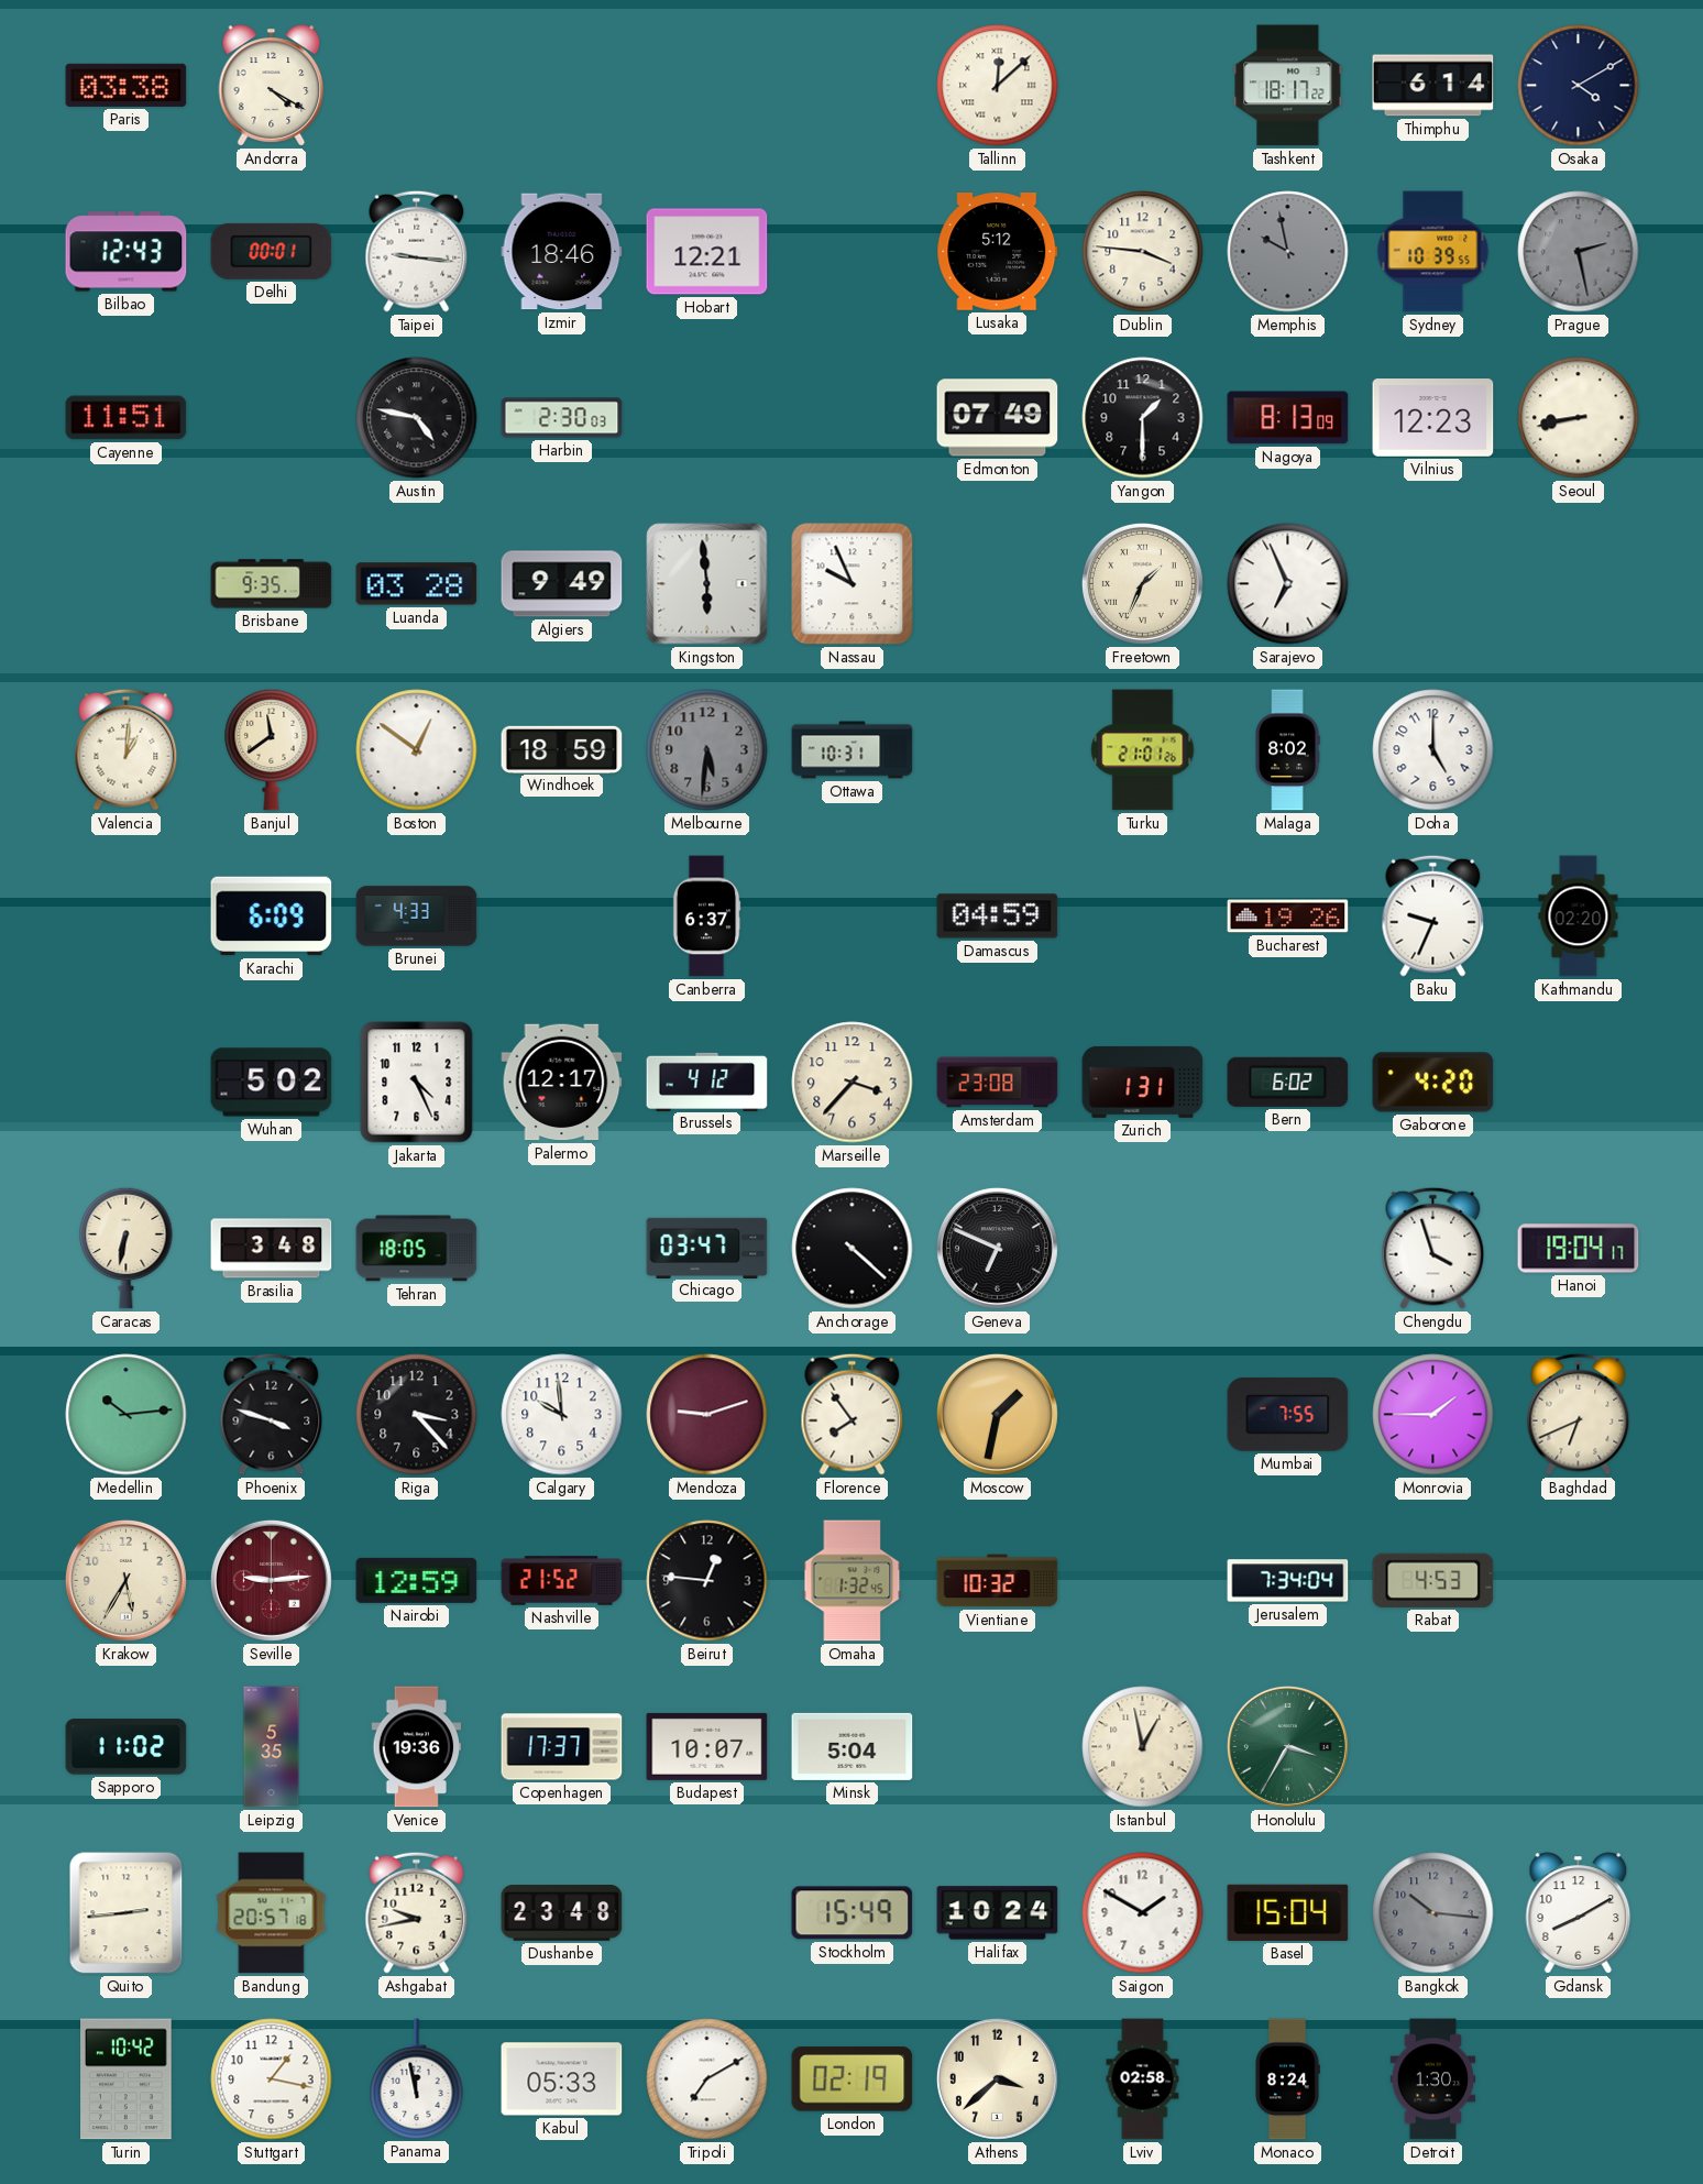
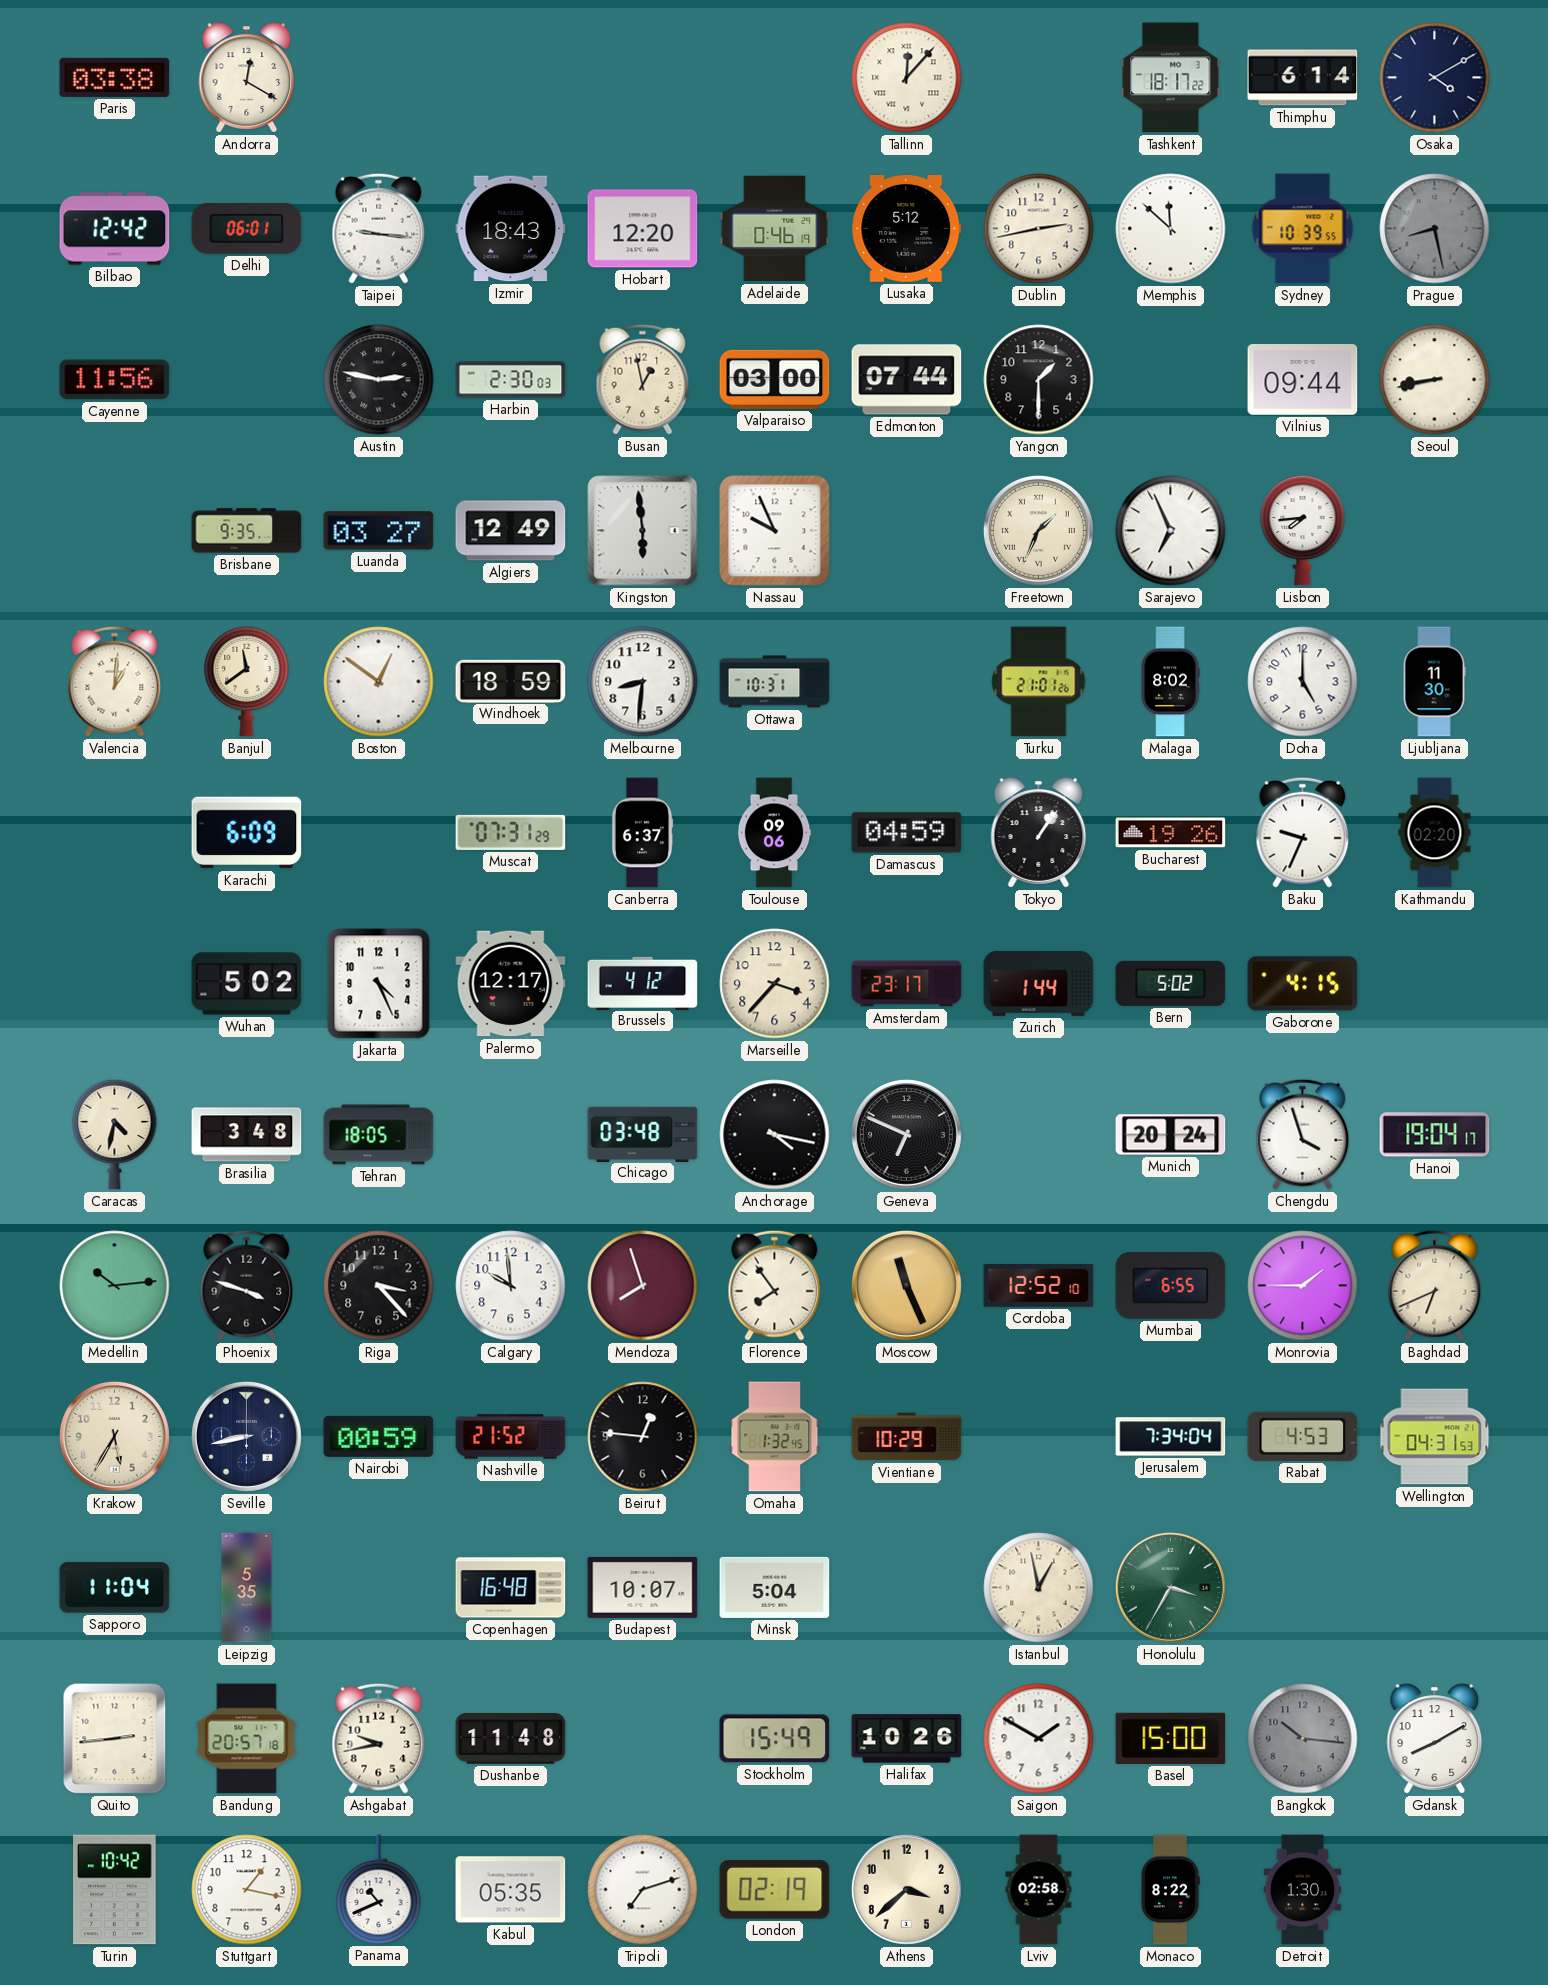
Andorra: 4:20 -> 12:20
Tallinn: 12:08 -> 12:07
Bilbao: 12:43 -> 12:42
Delhi: 00:01 -> 06:01
Izmir: 18:46 -> 18:43
Hobart: 12:21 -> 12:20
Adelaide: none -> 0:46
Dublin: 3:46 -> 2:43
Memphis: 9:58 -> 11:52
Memphis dial: grey -> white
Prague: 2:28 -> 8:28
Cayenne: 11:51 -> 11:56
Austin: 4:47 -> 2:47
Busan: none -> 12:58
Valparaiso: none -> 03:00
Edmonton: 07:49 -> 07:44
Nagoya: 8:13 -> none
Vilnius: 12:23 -> 09:44
Luanda: 03:28 -> 03:27
Algiers: 9:49 -> 12:49
Lisbon: none -> 7:44
Melbourne: 5:31 -> 8:31
Melbourne dial: grey -> white
Ljubljana: none -> 11:30
Brunei: 4:33 -> none
Muscat: none -> 07:31
Toulouse: none -> 09:06
Tokyo: none -> 1:06
Amsterdam: 23:08 -> 23:17
Zurich: 1:31 -> 1:44
Bern: 6:02 -> 5:02
Gaborone: 4:20 -> 4:15
Caracas: 6:32 -> 4:32
Chicago: 03:47 -> 03:48
Anchorage: 4:22 -> 4:17
Munich: none -> 20:24
Mendoza: 9:12 -> 7:57
Moscow: 1:32 -> 11:26
Cordoba: none -> 12:52
Mumbai: 7:55 -> 6:55
Seville: 9:14 -> 8:43
Seville dial: burgundy -> navy
Nairobi: 12:59 -> 00:59
Vientiane: 10:32 -> 10:29
Wellington: none -> 04:31
Sapporo: 11:02 -> 11:04
Venice: 19:36 -> none
Copenhagen: 17:37 -> 16:48
Dushanbe: 23:48 -> 11:48
Halifax: 10:24 -> 10:26
Basel: 15:04 -> 15:00
Panama: 11:58 -> 10:41
Kabul: 05:33 -> 05:35
Tripoli: 7:10 -> 7:12
Monaco: 8:24 -> 8:22
